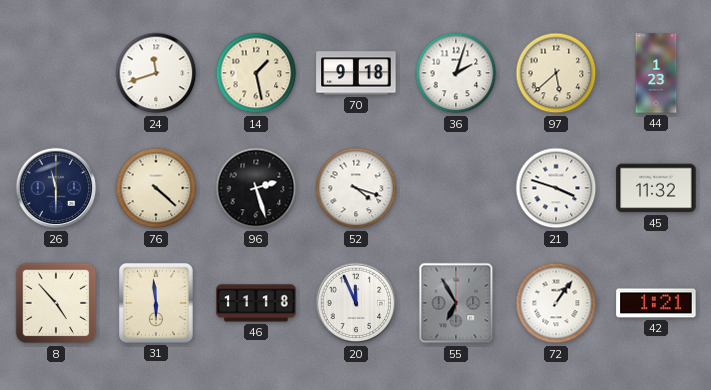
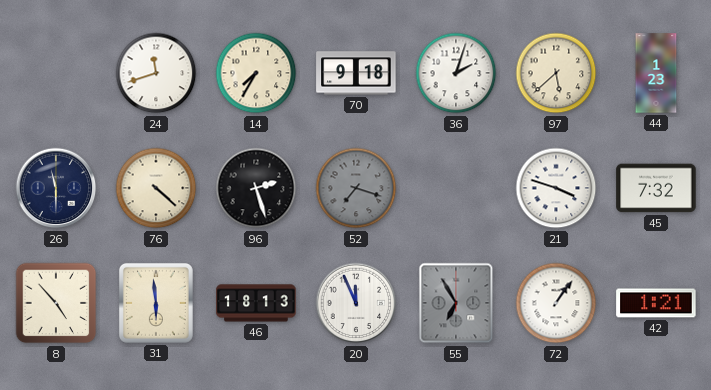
14: 1:28 -> 7:35
52: 4:18 -> 7:18
52 dial: white -> grey
45: 11:32 -> 7:32
46: 11:18 -> 18:13
